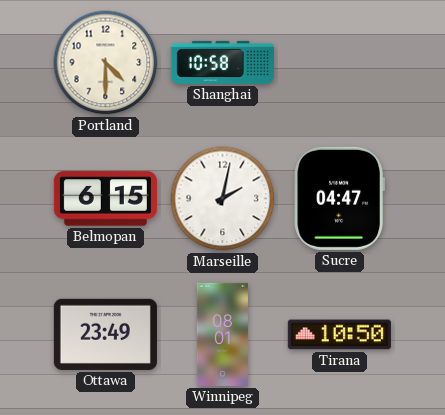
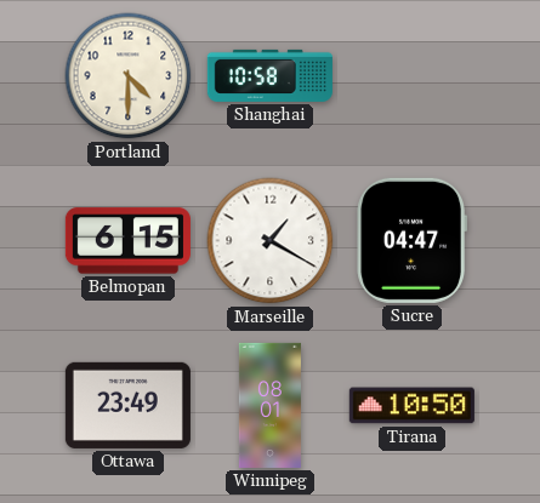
Marseille: 2:02 -> 1:20
